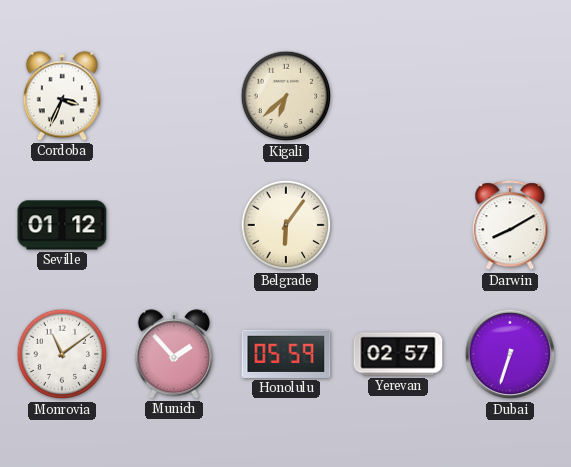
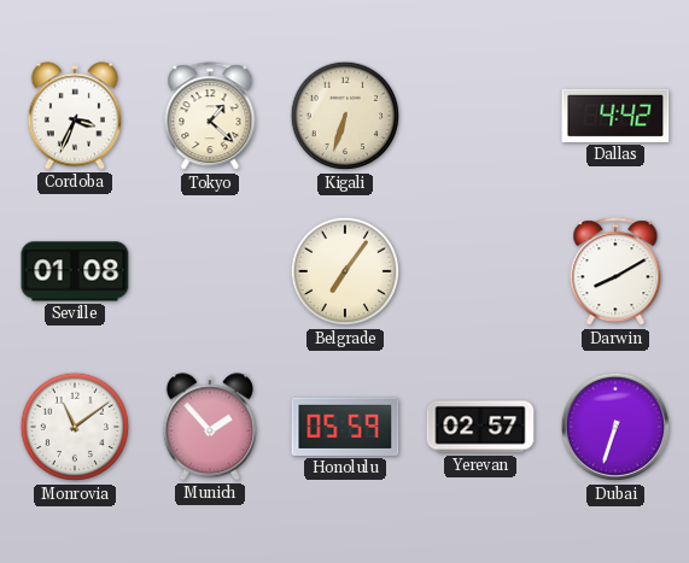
Tokyo: none -> 1:22
Kigali: 6:38 -> 6:33
Dallas: none -> 4:42
Seville: 01:12 -> 01:08
Belgrade: 6:06 -> 7:06
